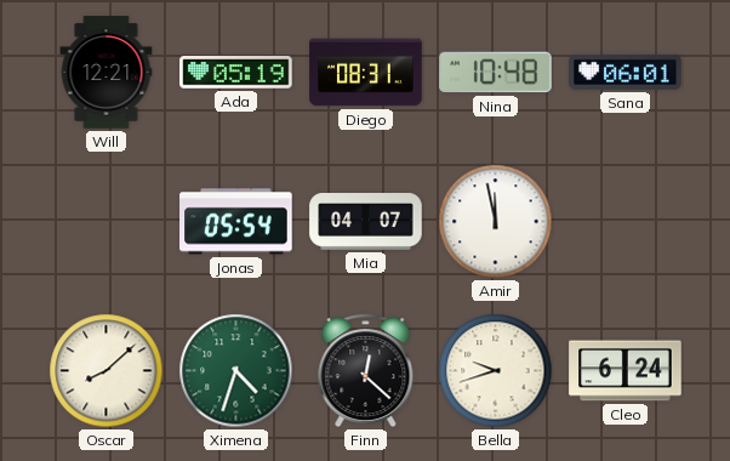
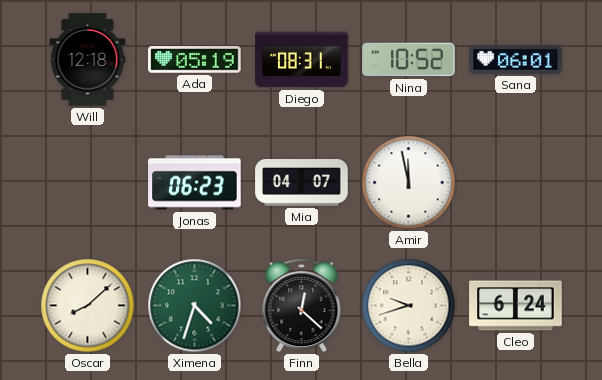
Will: 12:21 -> 12:18
Nina: 10:48 -> 10:52
Jonas: 05:54 -> 06:23
